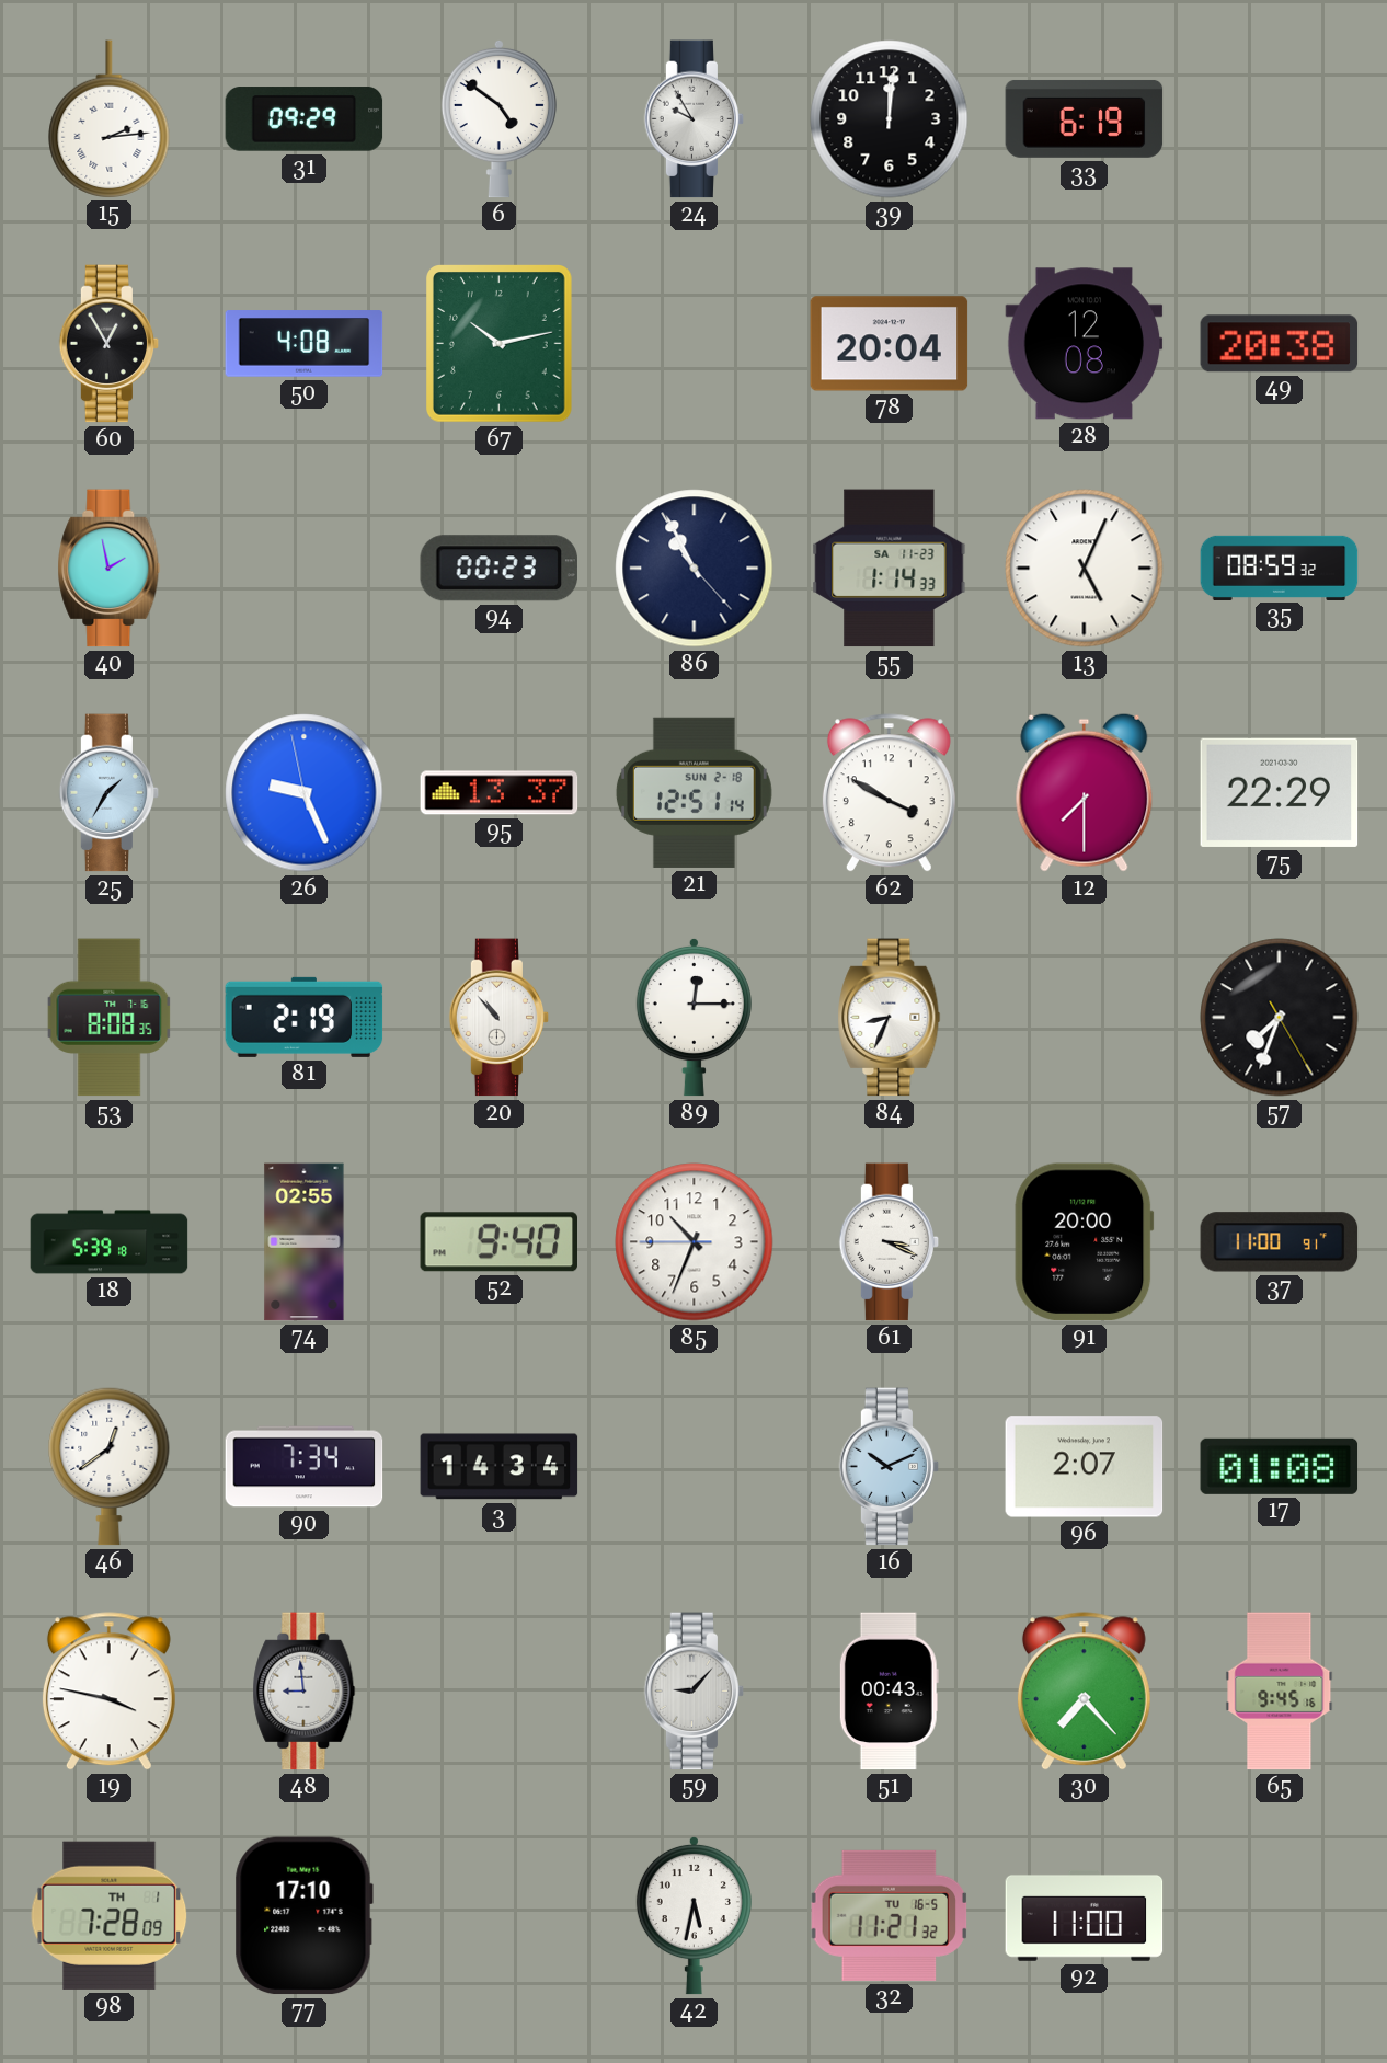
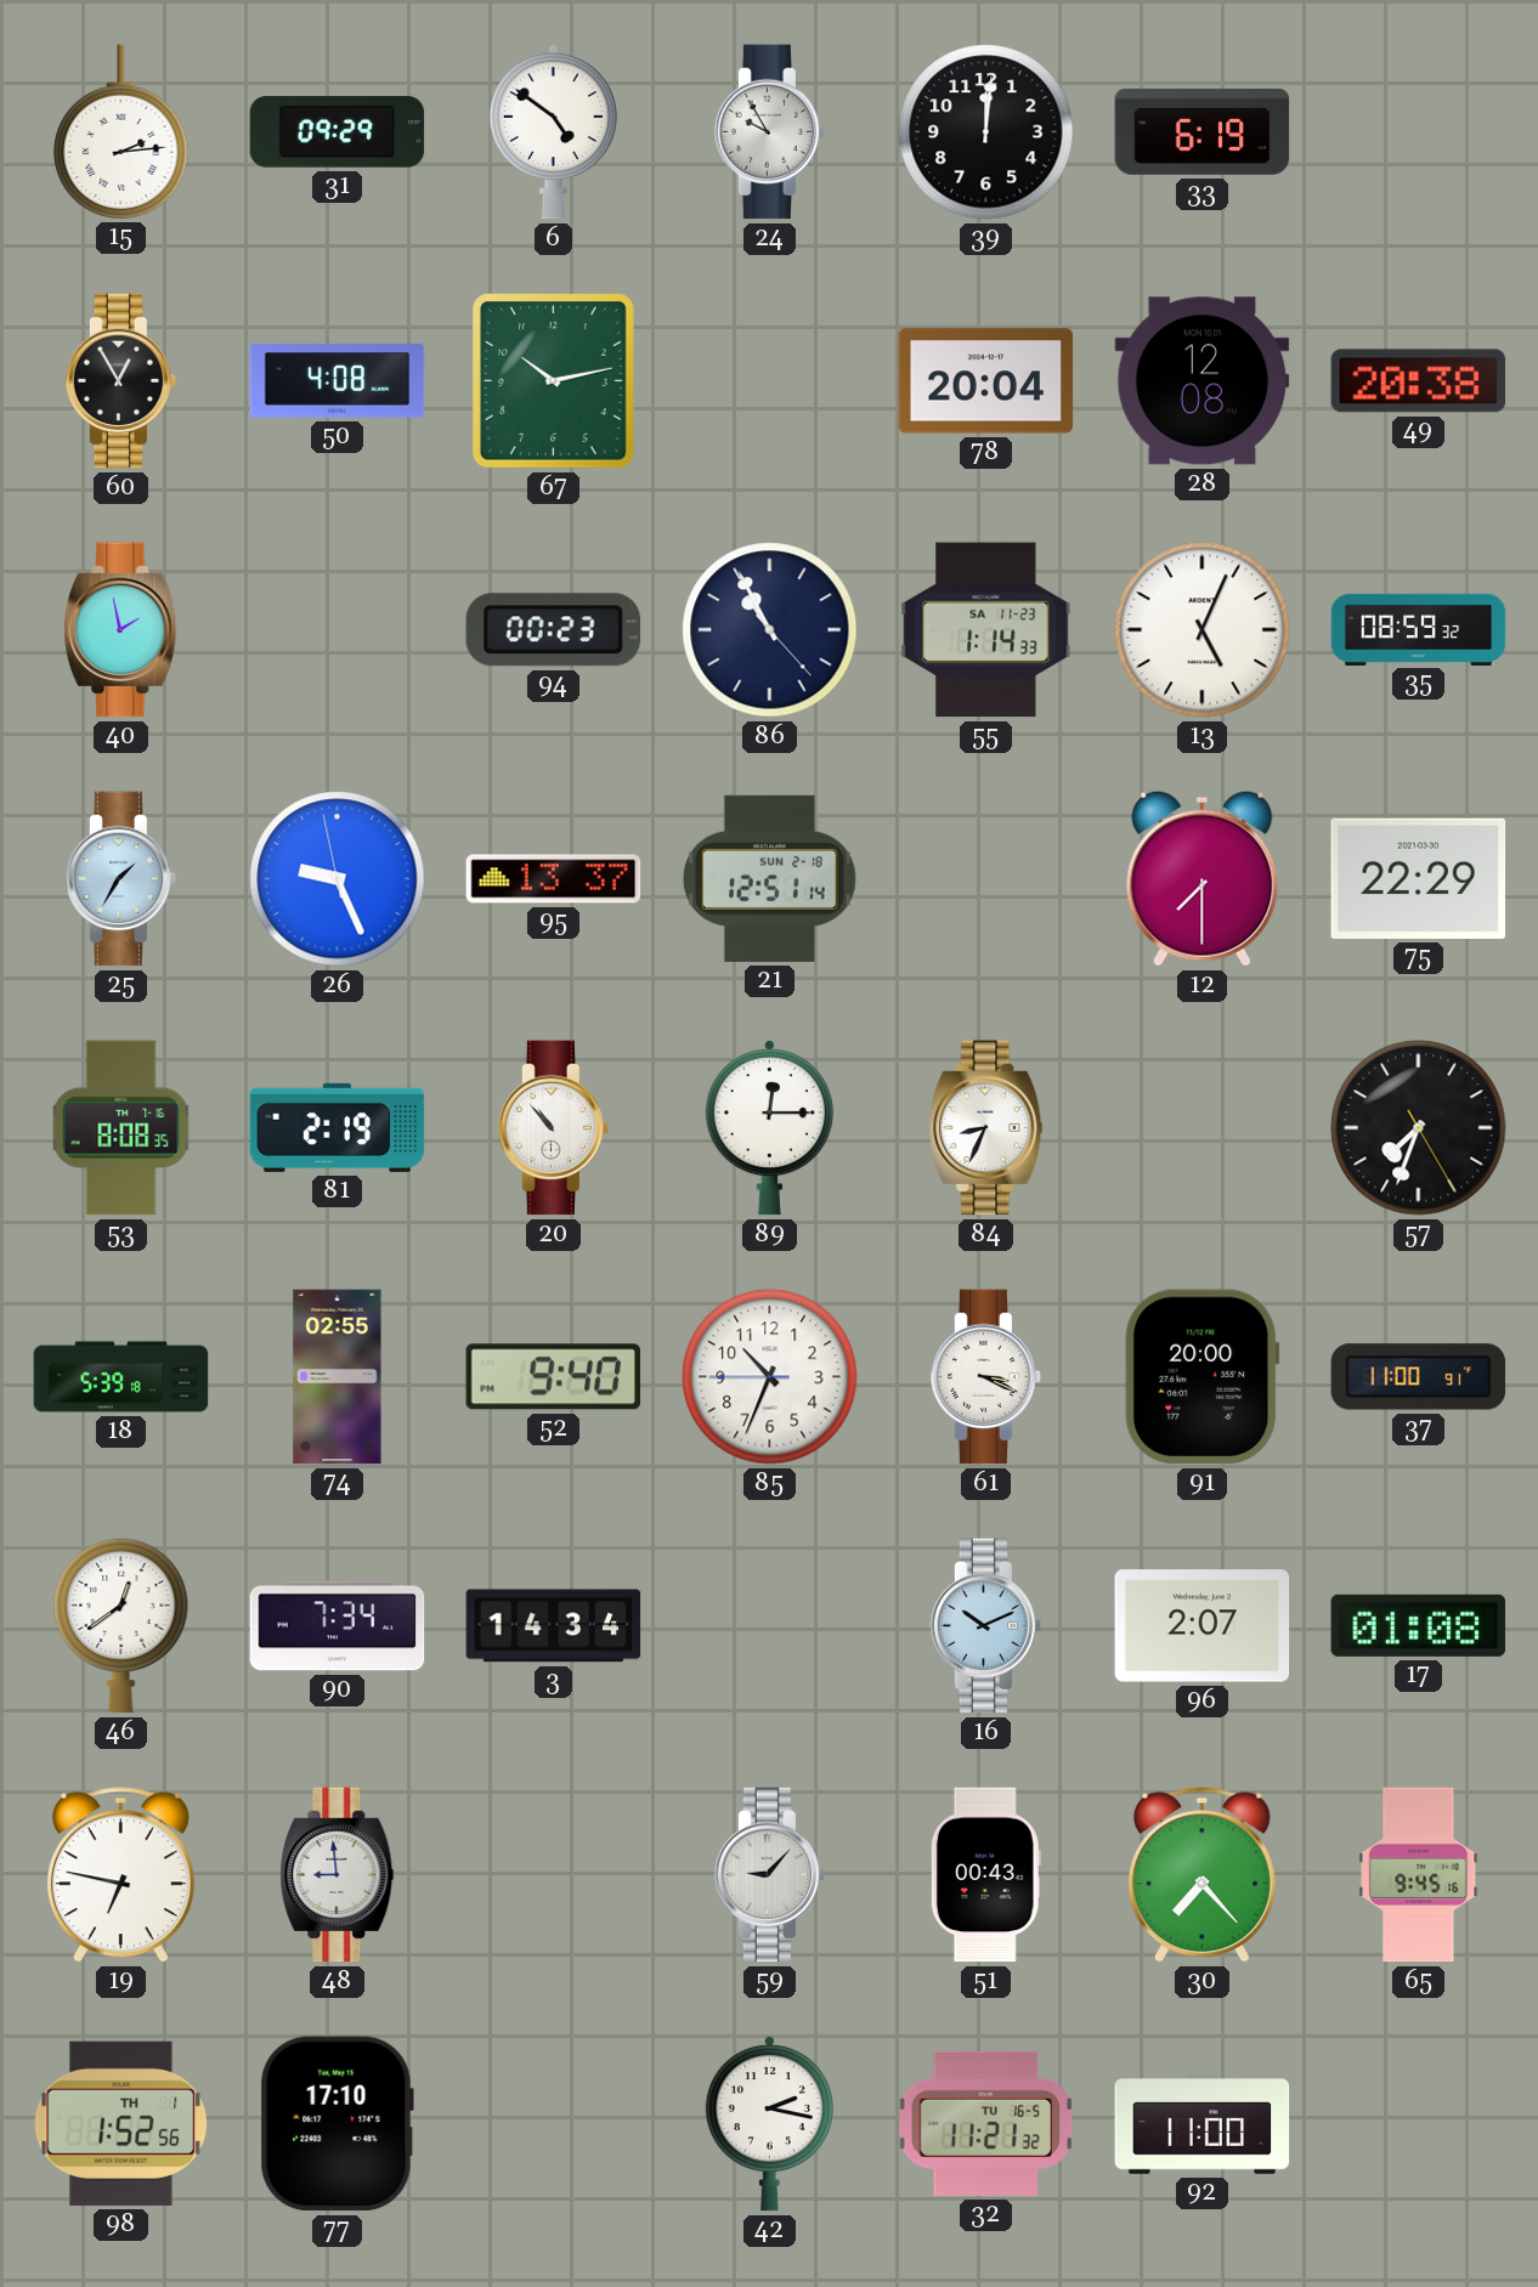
62: 3:50 -> none
19: 3:47 -> 6:47
98: 7:28 -> 1:52
42: 5:32 -> 2:17
